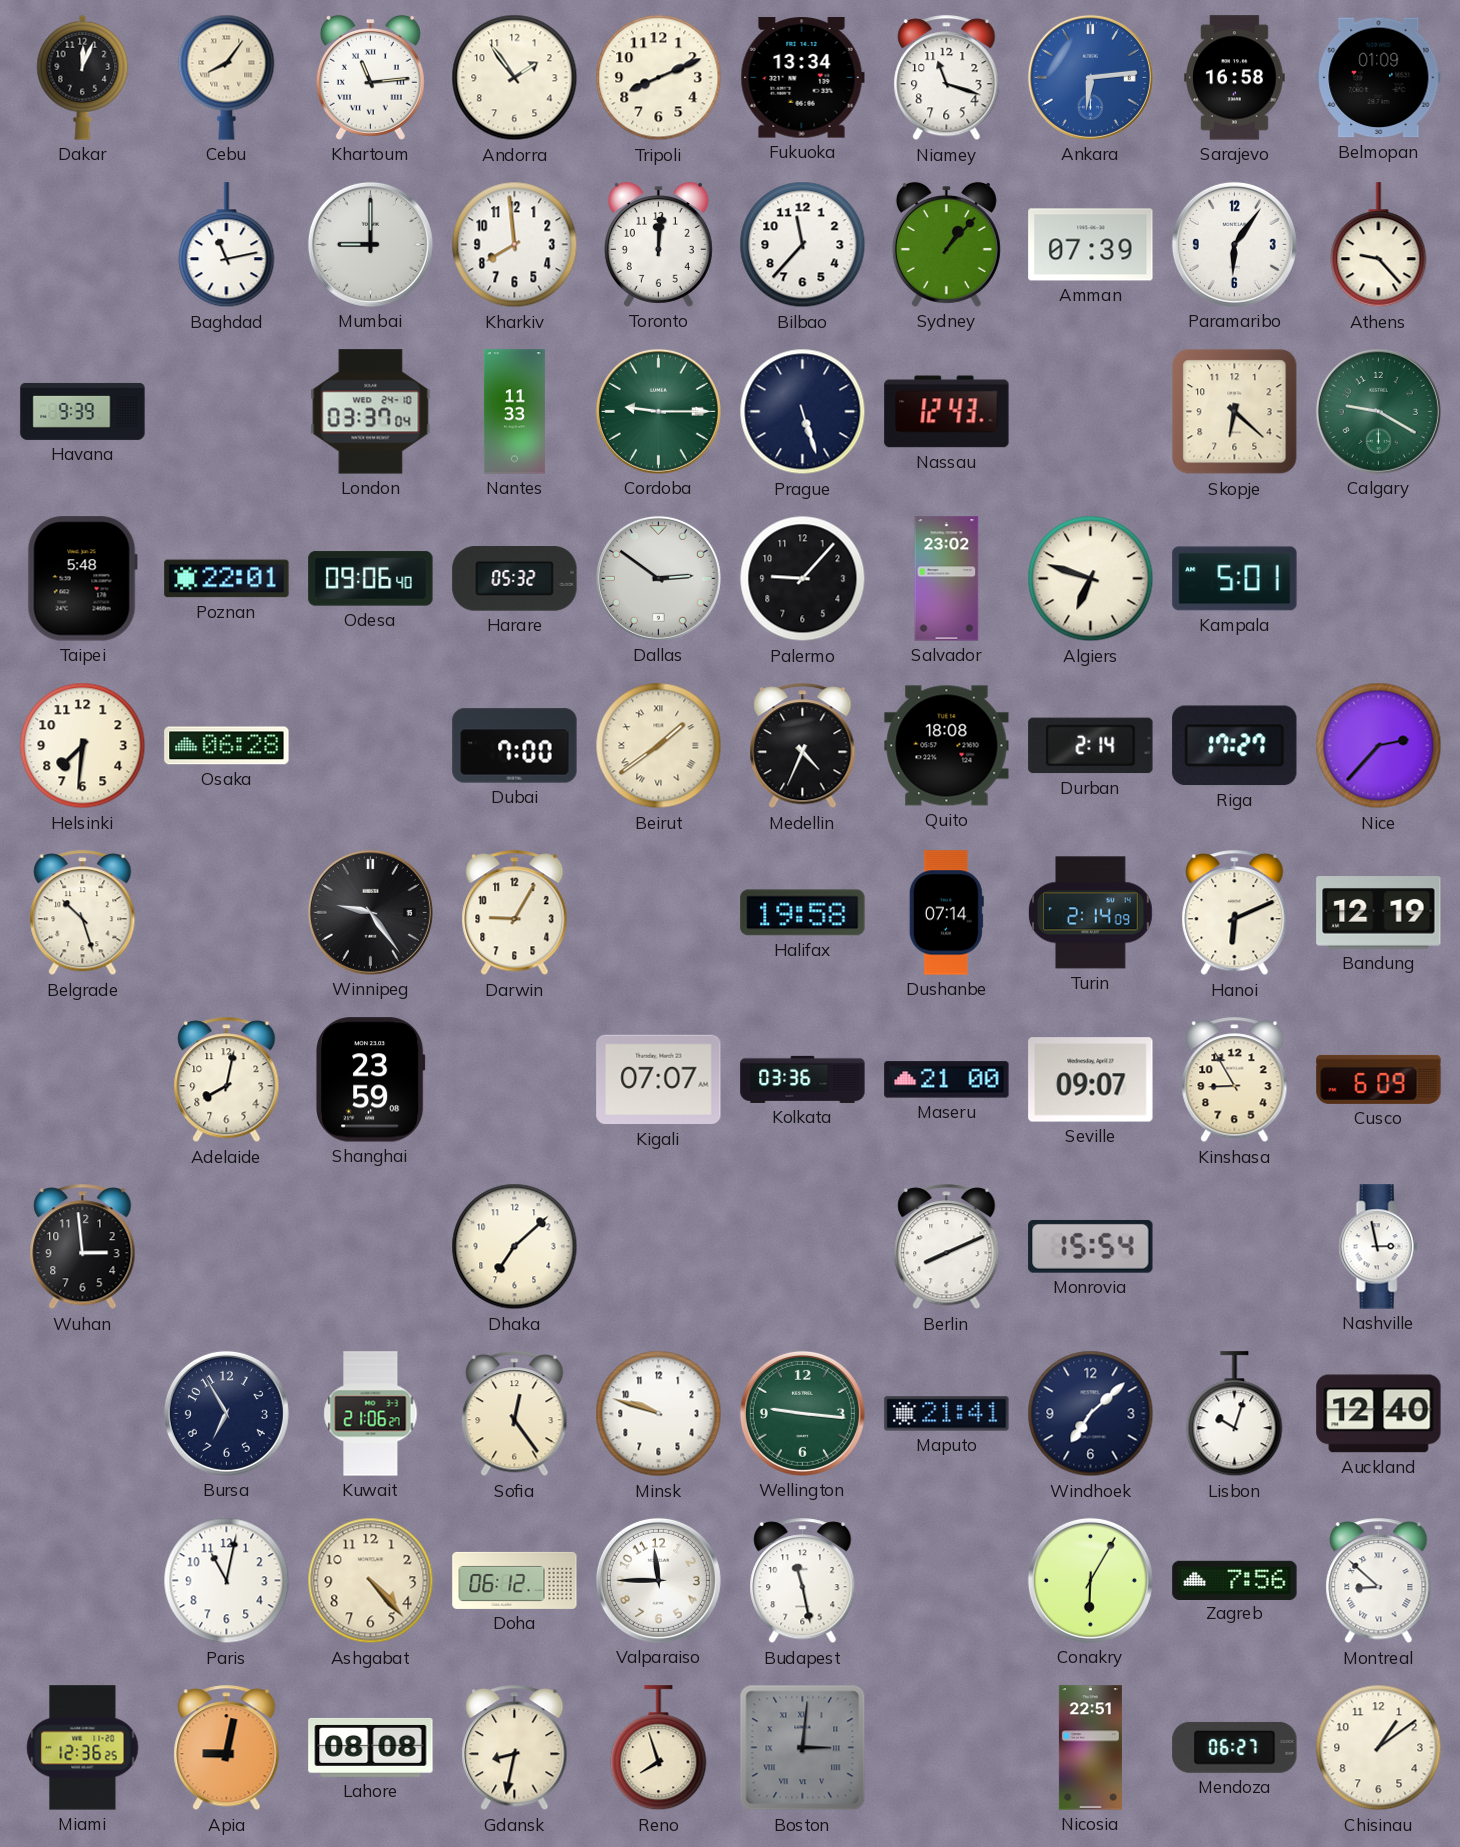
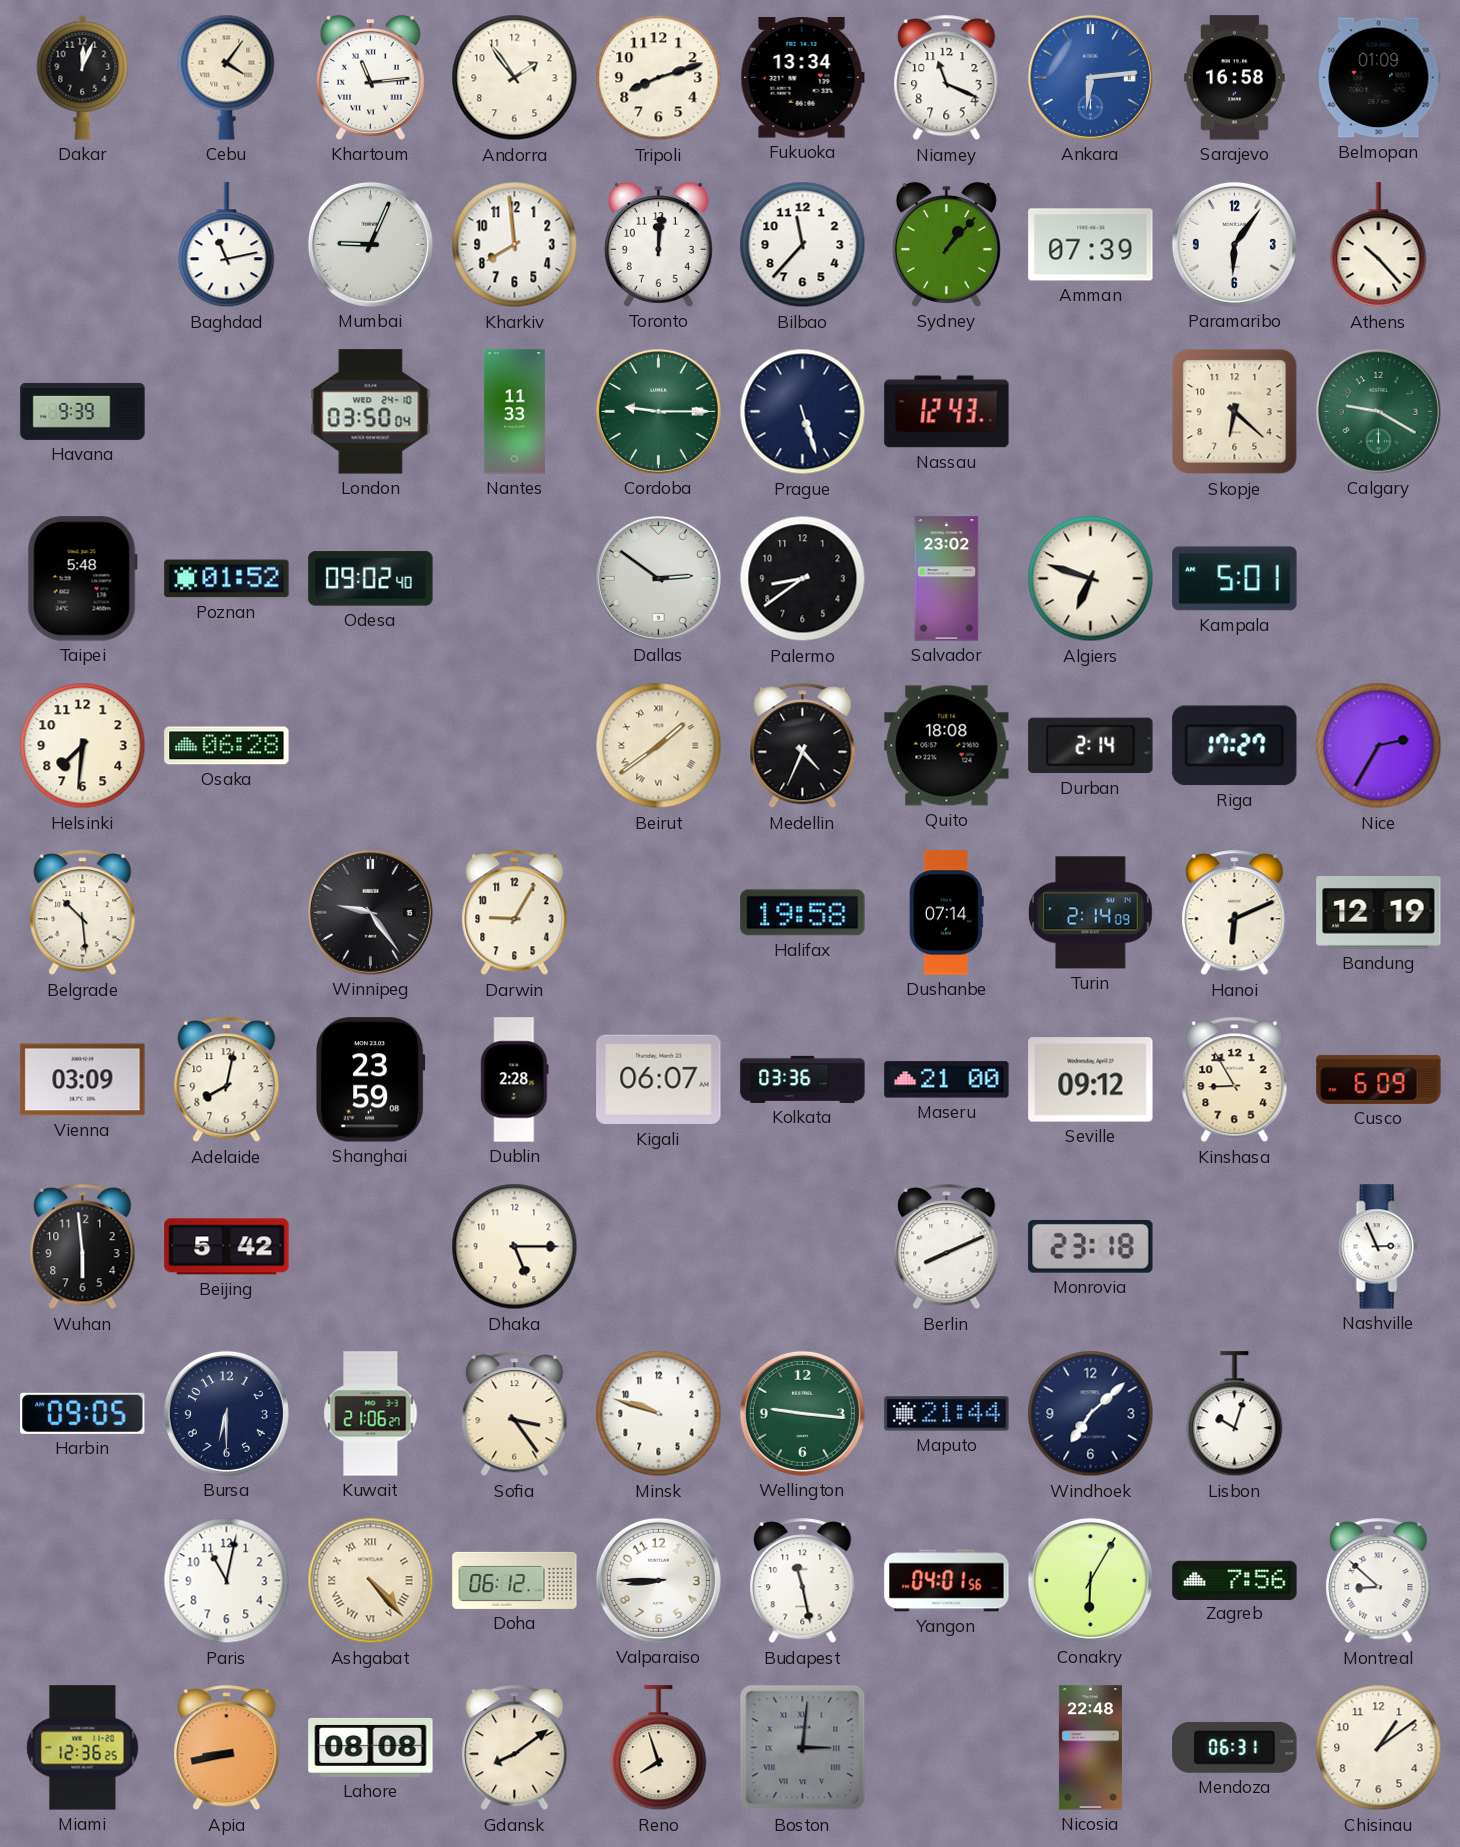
Cebu: 8:06 -> 4:06
Tripoli: 8:11 -> 8:12
Niamey: 11:18 -> 11:19
Mumbai: 9:00 -> 9:04
Athens: 9:23 -> 10:23
London: 03:37 -> 03:50
Poznan: 22:01 -> 01:52
Odesa: 09:06 -> 09:02
Harare: 05:32 -> none
Palermo: 9:07 -> 8:39
Dubai: 7:00 -> none
Nice: 2:37 -> 2:35
Belgrade: 10:27 -> 10:29
Vienna: none -> 03:09
Dublin: none -> 2:28
Kigali: 07:07 -> 06:07
Seville: 09:07 -> 09:12
Wuhan: 2:59 -> 5:59
Beijing: none -> 5:42
Dhaka: 7:08 -> 5:15
Monrovia: 15:54 -> 23:18
Nashville: 2:58 -> 2:56
Harbin: none -> 09:05
Bursa: 6:55 -> 6:30
Sofia: 12:24 -> 3:24
Maputo: 21:41 -> 21:44
Auckland: 12:40 -> none
Ashgabat numerals: Arabic -> Roman
Valparaiso: 11:45 -> 8:45
Yangon: none -> 04:01
Apia: 9:02 -> 8:43
Gdansk: 8:32 -> 8:09
Nicosia: 22:51 -> 22:48
Mendoza: 06:27 -> 06:31
